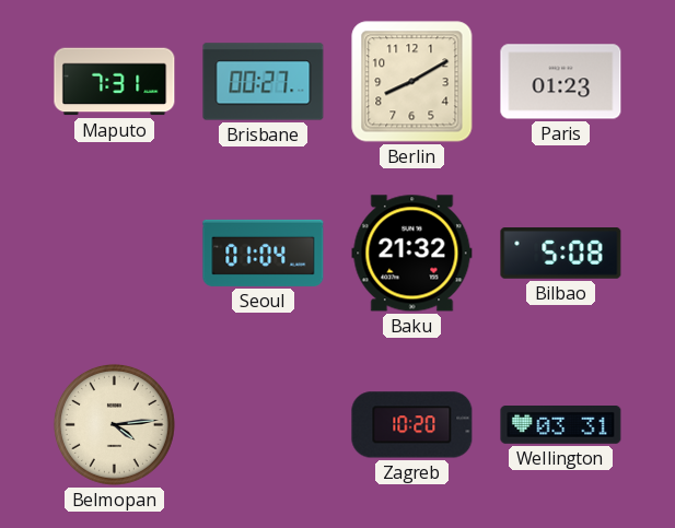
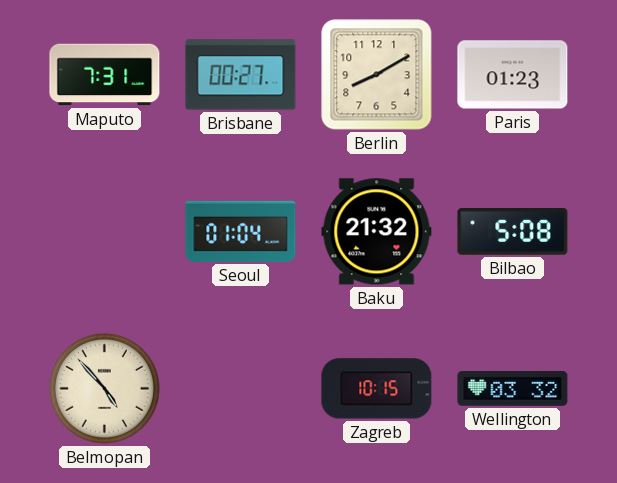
Belmopan: 4:14 -> 4:53
Zagreb: 10:20 -> 10:15
Wellington: 03:31 -> 03:32
